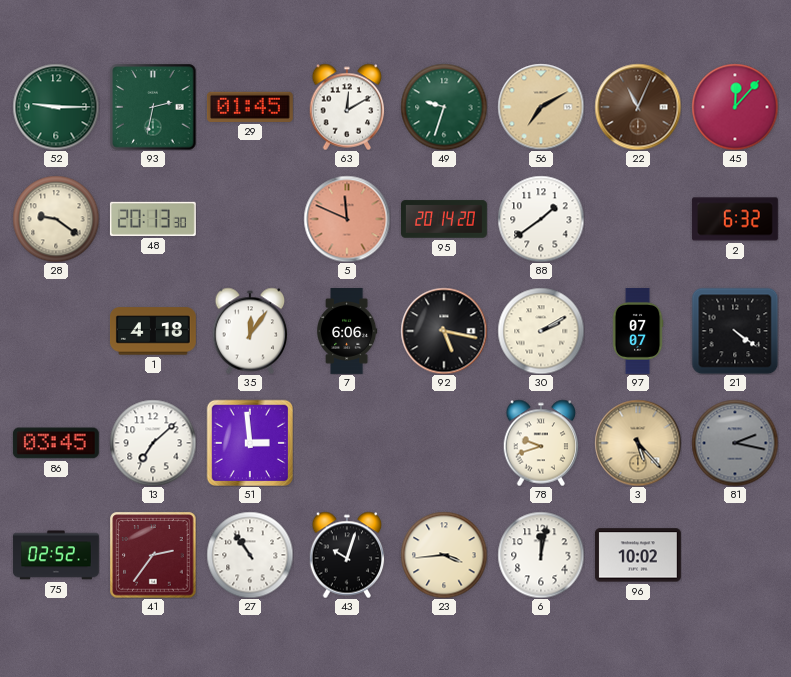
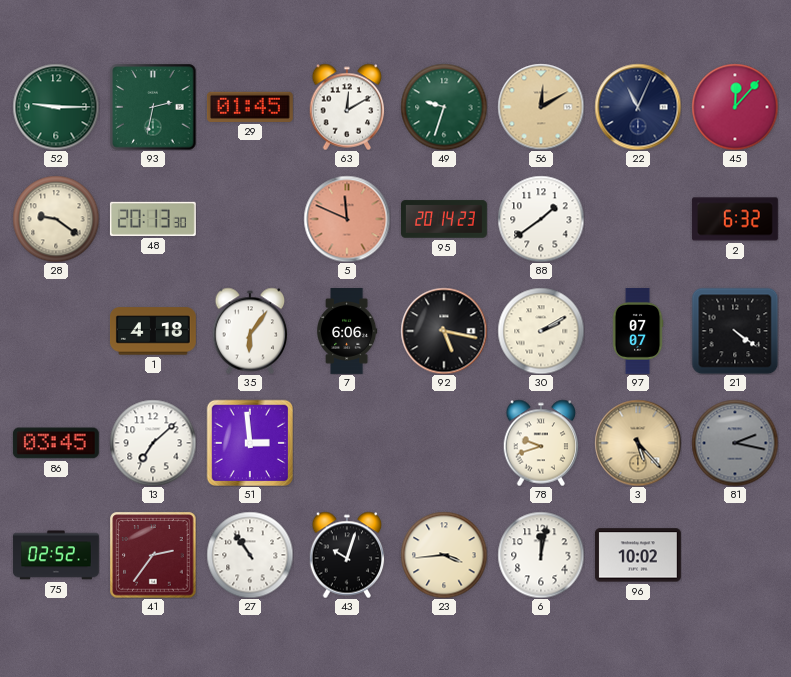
56: 7:10 -> 12:10
22 dial: brown -> navy
95: 20:14:20 -> 20:14:23
35: 12:06 -> 6:06
